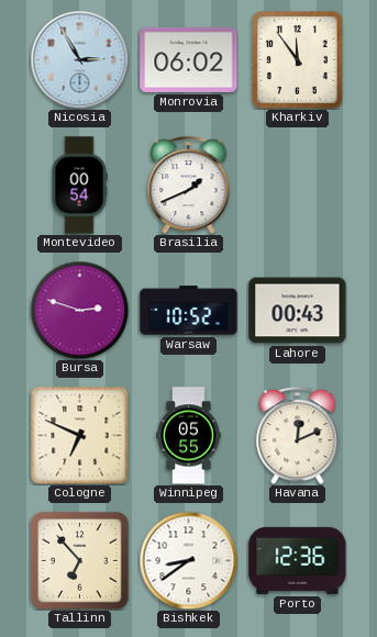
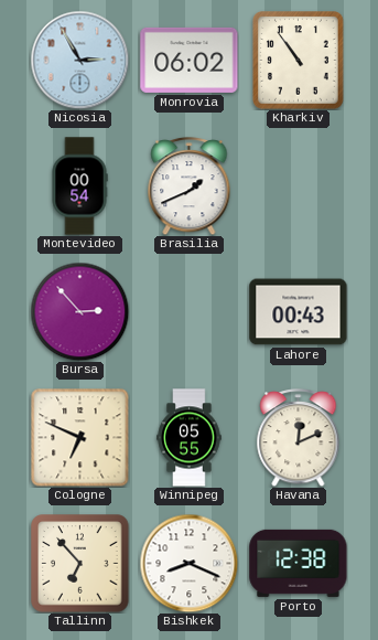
Kharkiv: 11:54 -> 10:54
Bursa: 2:48 -> 2:53
Warsaw: 10:52 -> none
Bishkek: 8:39 -> 8:19
Porto: 12:36 -> 12:38
